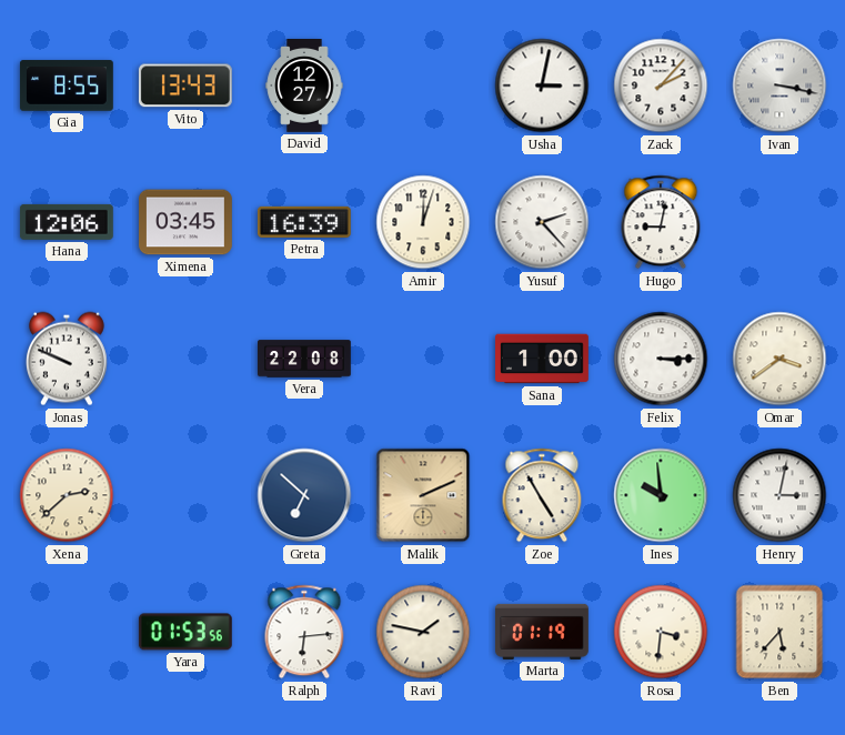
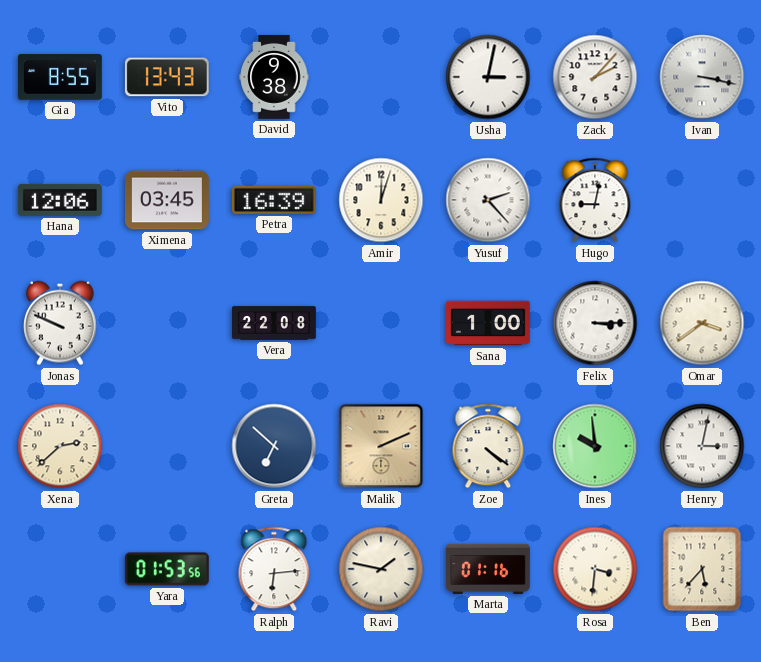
David: 12:27 -> 9:38
Zoe: 4:55 -> 4:21
Marta: 01:19 -> 01:16
